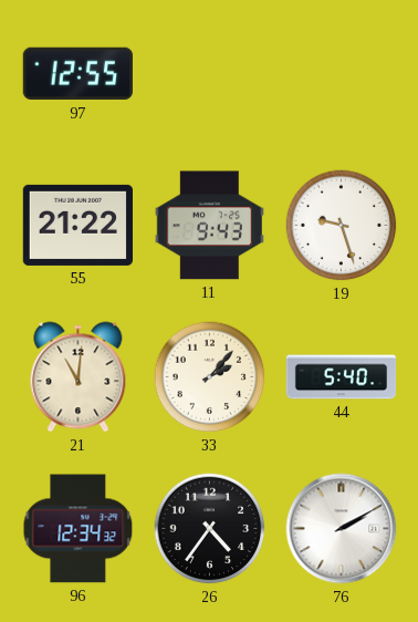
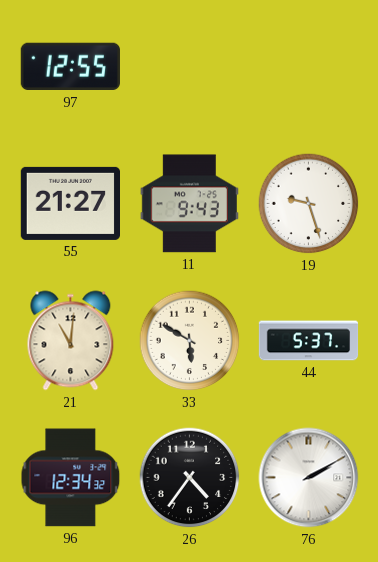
55: 21:22 -> 21:27
33: 2:07 -> 5:50
44: 5:40 -> 5:37
